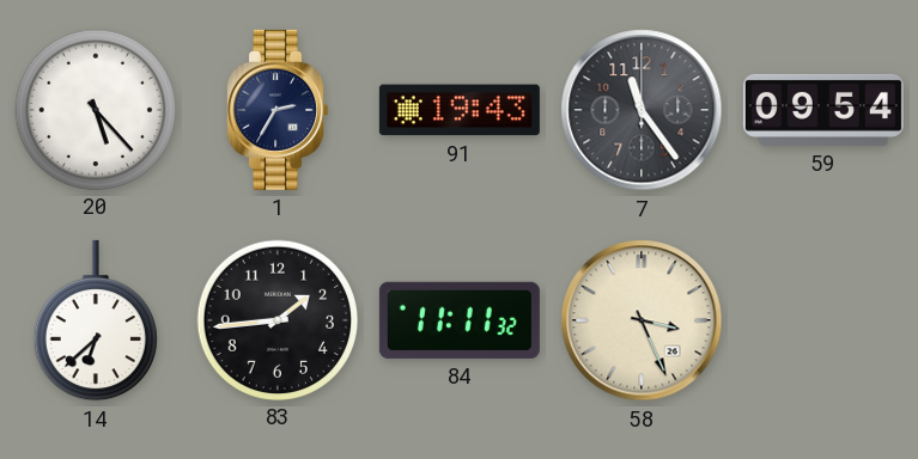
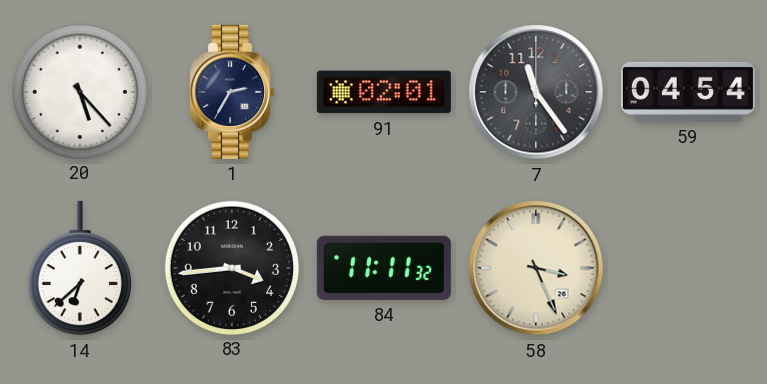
91: 19:43 -> 02:01
59: 09:54 -> 04:54
83: 1:44 -> 3:44
